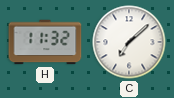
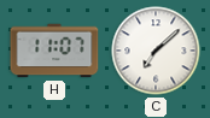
H: 11:32 -> 11:07
